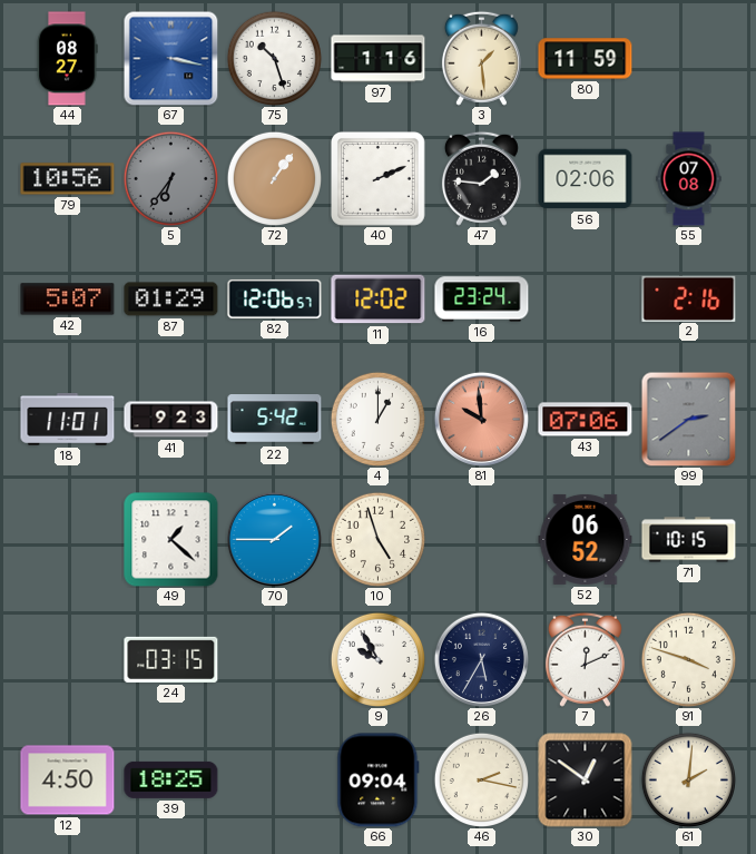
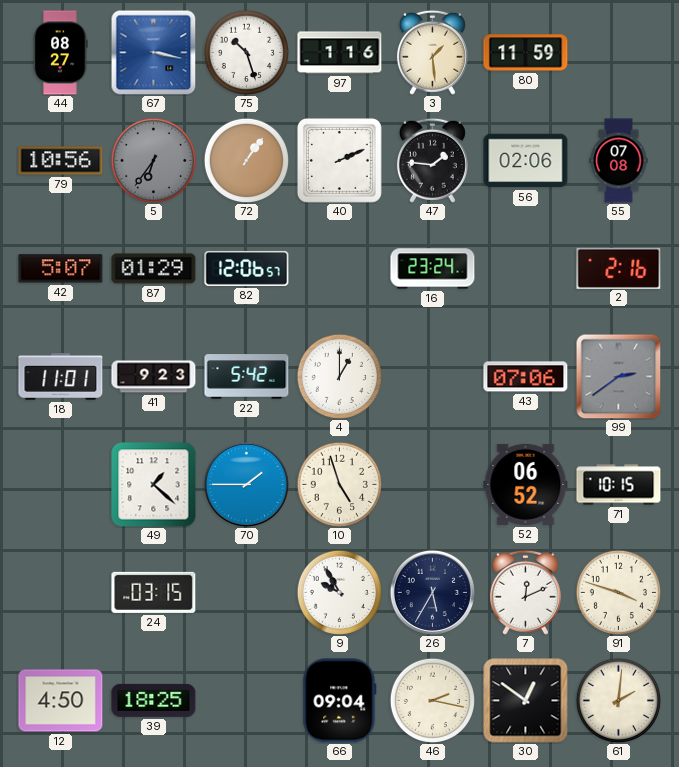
11: 12:02 -> none
81: 9:59 -> none
